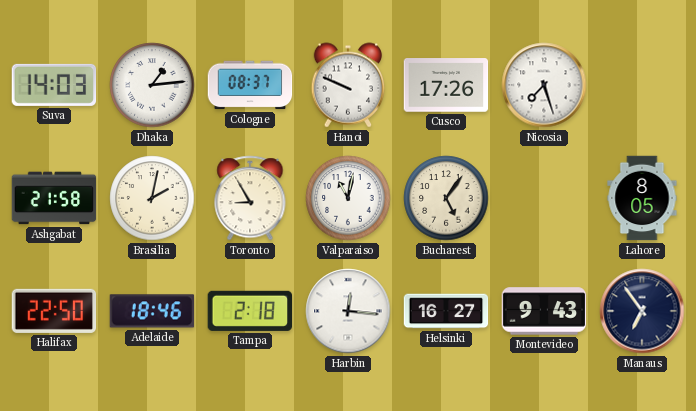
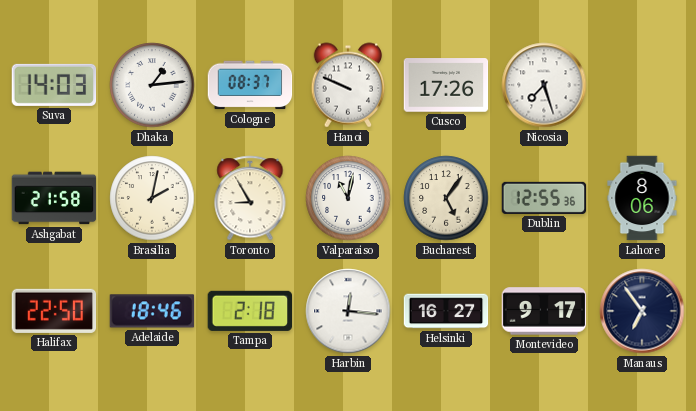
Dublin: none -> 12:55
Lahore: 8:05 -> 8:06
Montevideo: 9:43 -> 9:17
